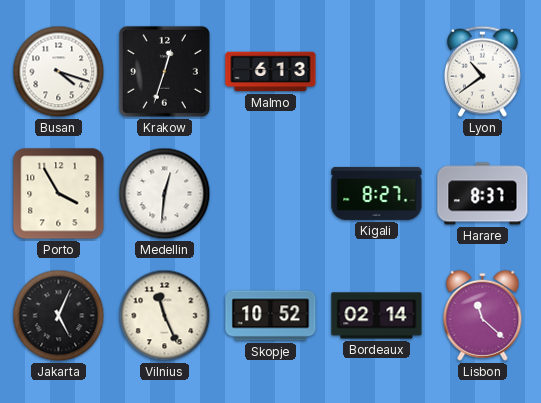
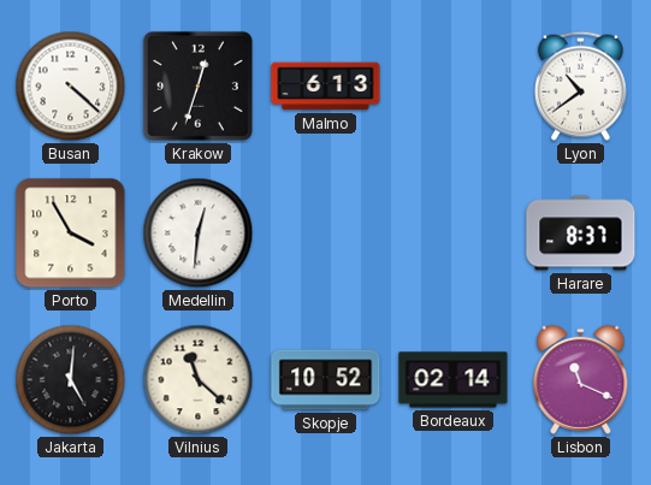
Busan: 4:18 -> 4:22
Kigali: 8:27 -> none
Jakarta: 5:04 -> 5:01
Vilnius: 11:26 -> 11:22
Lisbon: 11:22 -> 11:19
